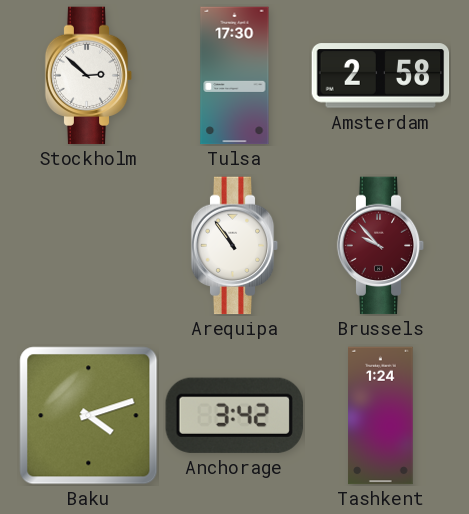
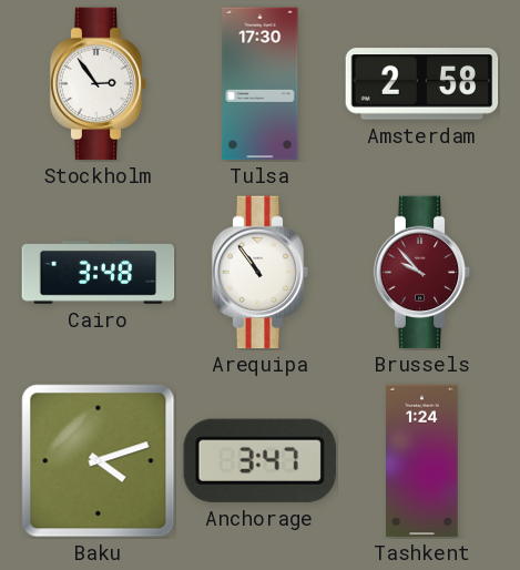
Stockholm: 2:52 -> 2:54
Cairo: none -> 3:48
Anchorage: 3:42 -> 3:47
